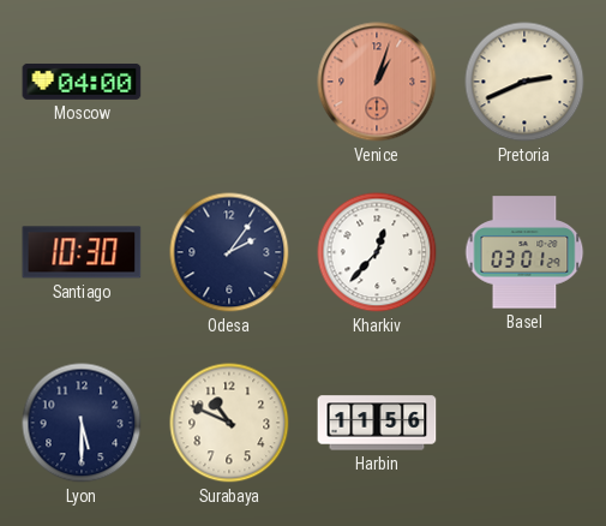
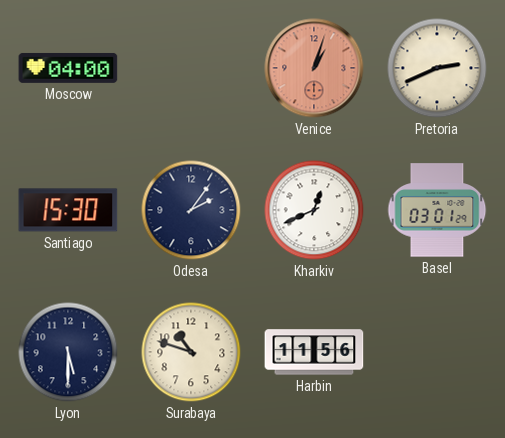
Santiago: 10:30 -> 15:30
Kharkiv: 12:37 -> 12:41
Surabaya: 10:49 -> 10:48
